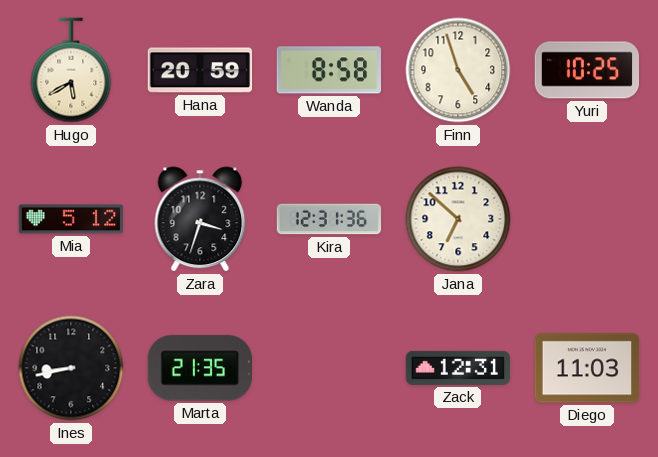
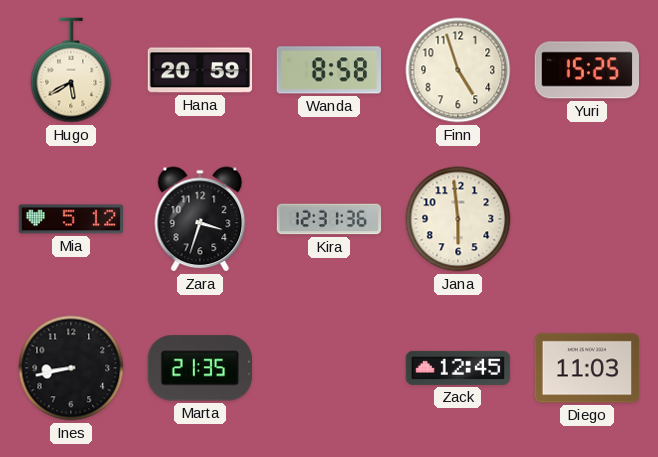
Yuri: 10:25 -> 15:25
Jana: 6:52 -> 5:59
Zack: 12:31 -> 12:45
